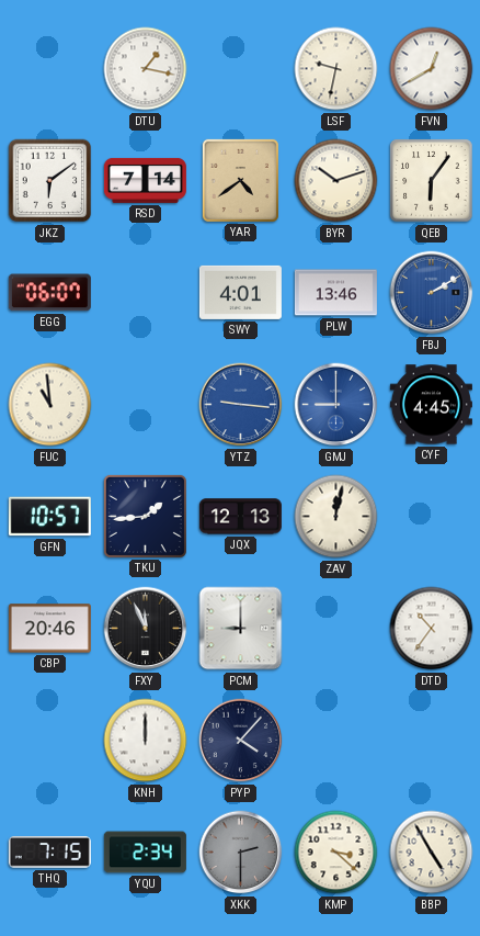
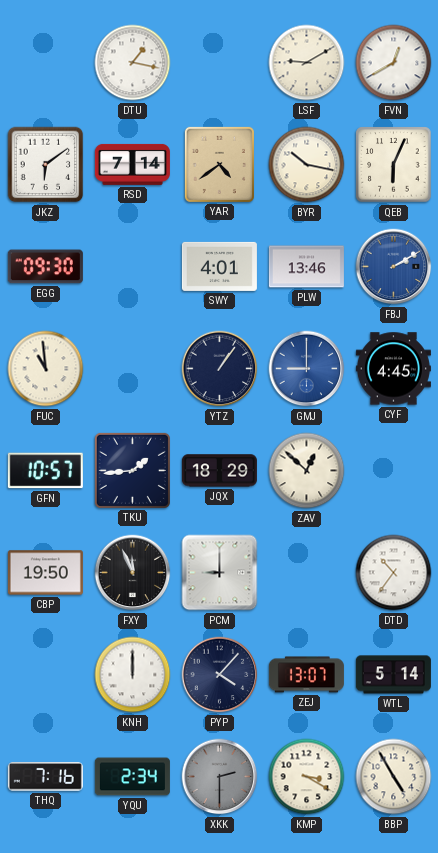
LSF: 9:32 -> 9:10
BYR: 10:12 -> 10:17
QEB: 6:06 -> 6:04
EGG: 06:07 -> 09:30
YTZ: 9:16 -> 1:06
YTZ dial: blue -> navy
JQX: 12:13 -> 18:29
ZAV: 12:02 -> 12:52
CBP: 20:46 -> 19:50
ZEJ: none -> 13:07
WTL: none -> 5:14
THQ: 7:15 -> 7:16
KMP: 3:22 -> 3:20
